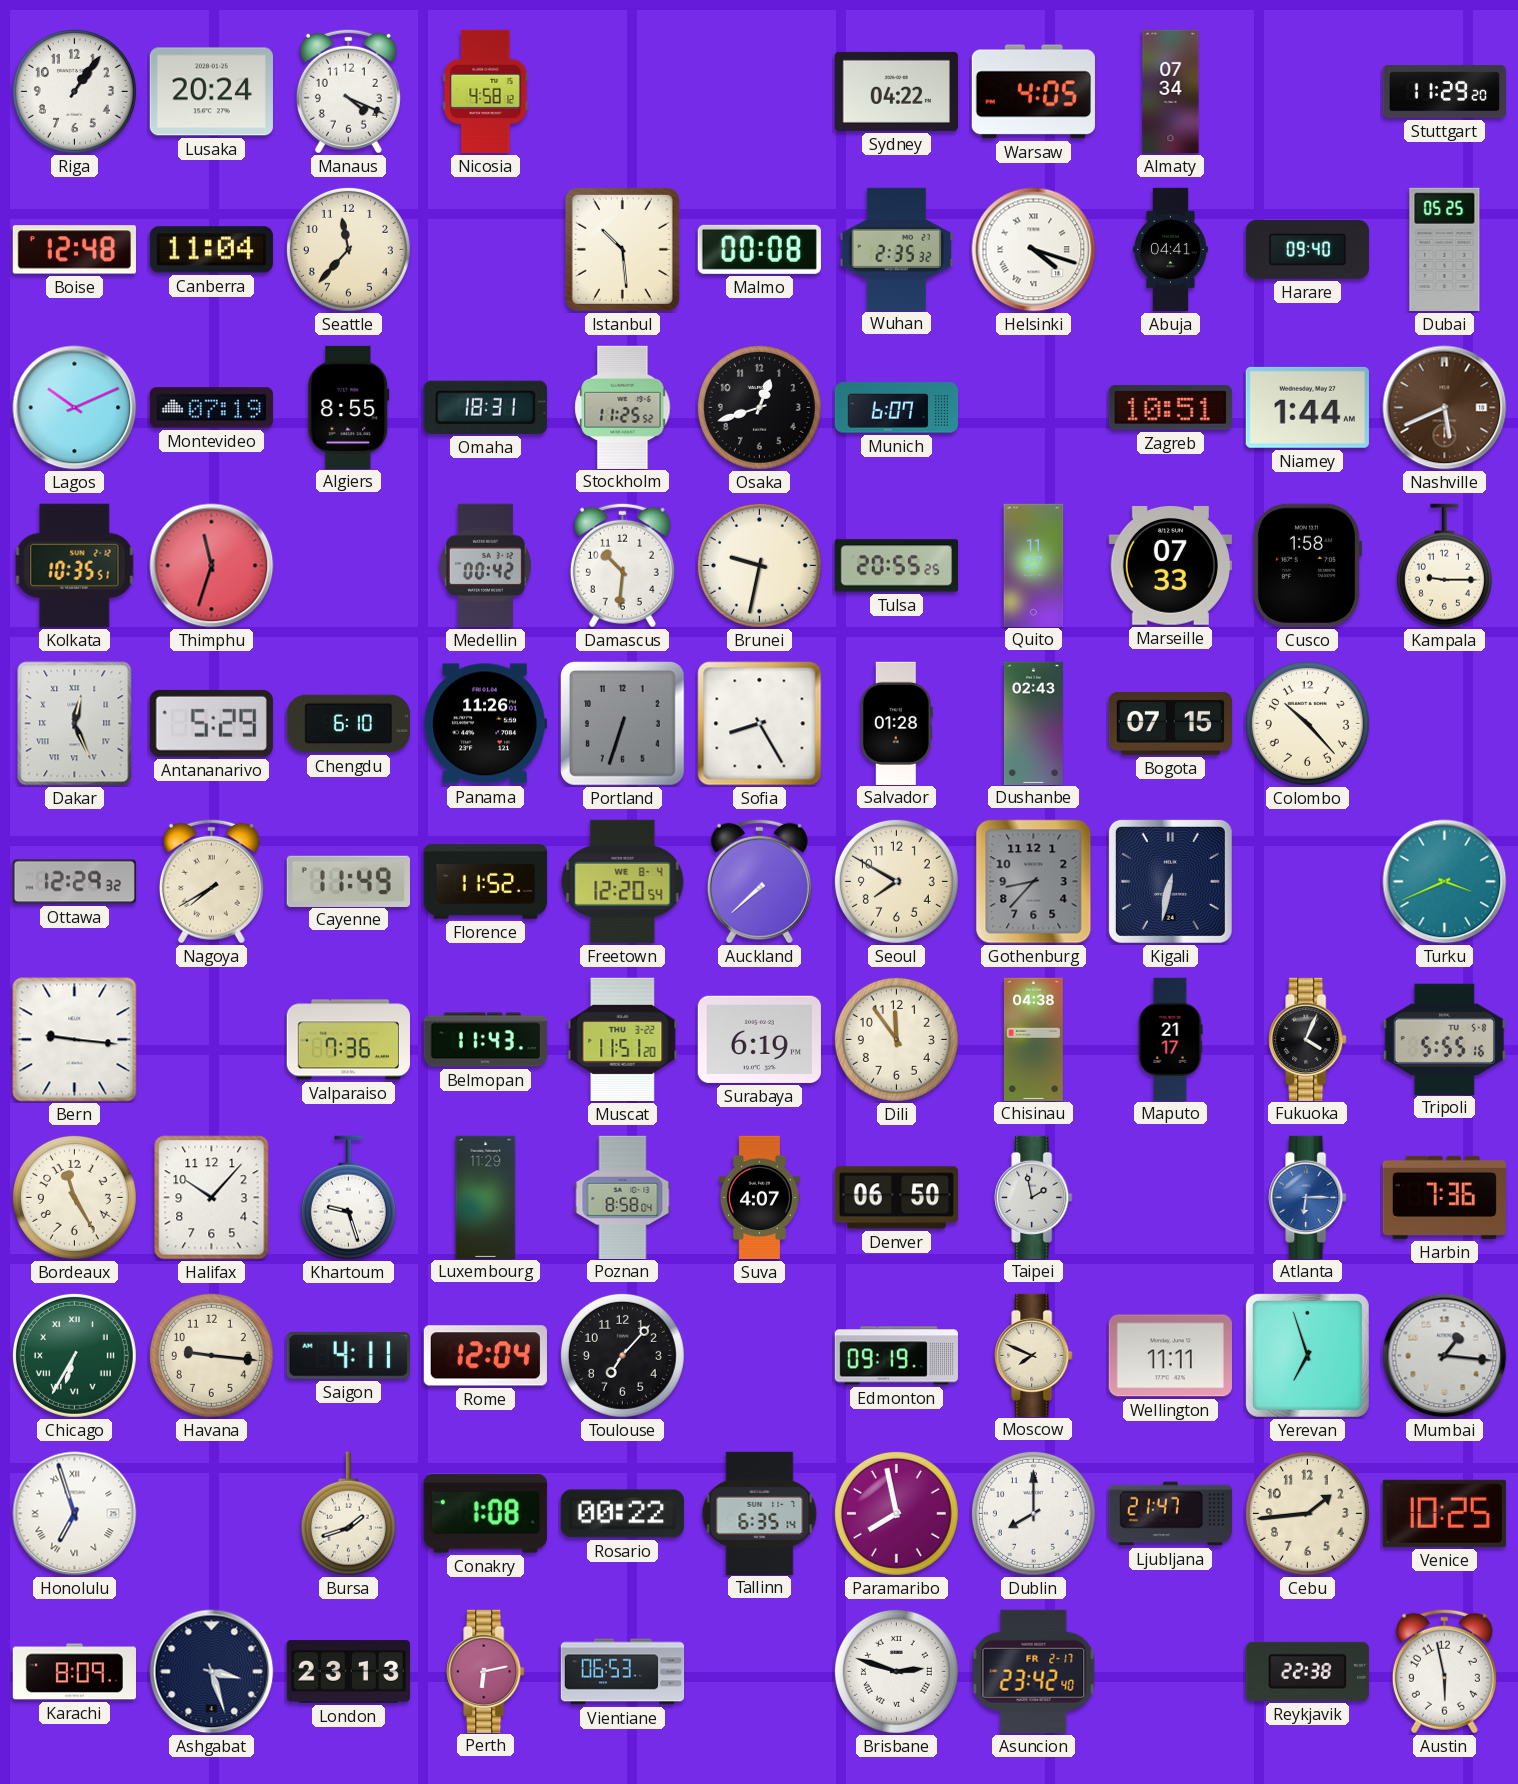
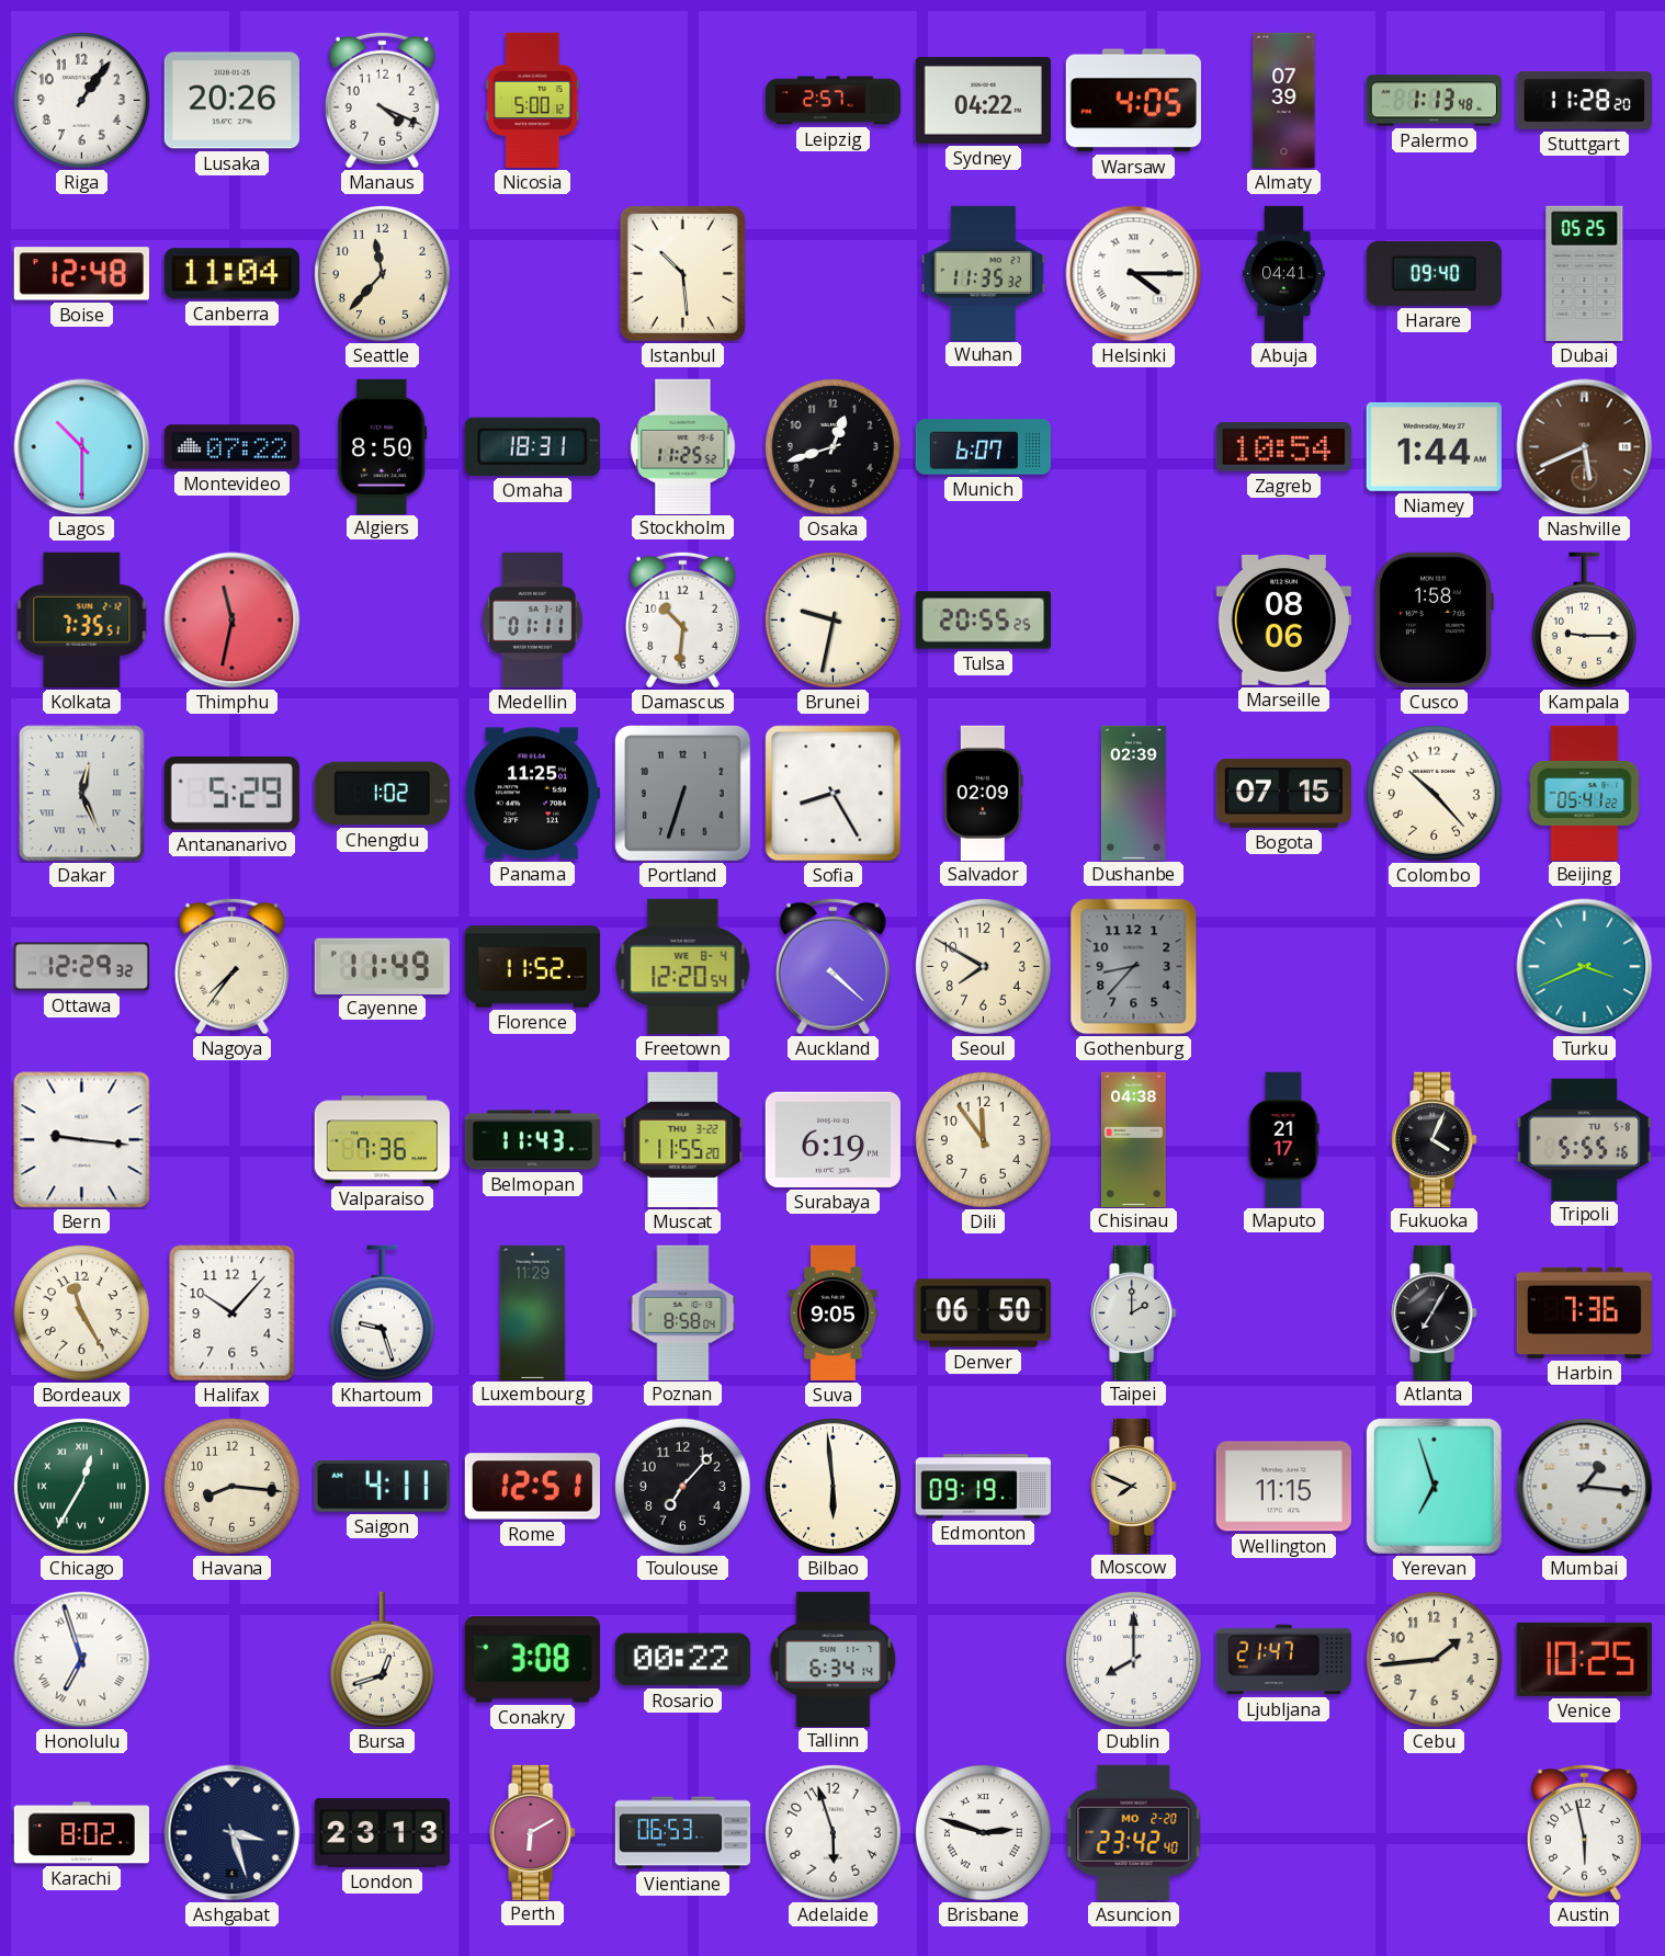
Lusaka: 20:24 -> 20:26
Nicosia: 4:58 -> 5:00
Leipzig: none -> 2:57
Almaty: 07:34 -> 07:39
Palermo: none -> 1:13
Stuttgart: 11:29 -> 11:28
Malmo: 00:08 -> none
Wuhan: 2:35 -> 11:35
Helsinki: 4:18 -> 4:15
Lagos: 10:11 -> 10:30
Montevideo: 07:19 -> 07:22
Algiers: 8:55 -> 8:50
Zagreb: 10:51 -> 10:54
Kolkata: 10:35 -> 7:35
Thimphu: 11:33 -> 11:32
Medellin: 00:42 -> 01:11
Quito: 11:27 -> none
Marseille: 07:33 -> 08:06
Chengdu: 6:10 -> 1:02
Panama: 11:26 -> 11:25
Salvador: 01:28 -> 02:09
Dushanbe: 02:43 -> 02:39
Beijing: none -> 05:41
Nagoya: 7:40 -> 7:36
Auckland: 7:38 -> 4:22
Kigali: 6:32 -> none
Muscat: 11:51 -> 11:55
Suva: 4:07 -> 9:05
Taipei: 1:58 -> 2:00
Atlanta: 6:15 -> 7:05
Atlanta dial: blue -> black
Chicago: 6:35 -> 12:35
Havana: 9:16 -> 8:16
Rome: 12:04 -> 12:51
Bilbao: none -> 5:59
Wellington: 11:11 -> 11:15
Bursa: 1:42 -> 12:42
Conakry: 1:08 -> 3:08
Tallinn: 6:35 -> 6:34
Paramaribo: 7:58 -> none
Karachi: 8:09 -> 8:02
Perth: 6:13 -> 6:10
Adelaide: none -> 5:57
Asuncion date: FR 2-17 -> MO 2-20
Reykjavik: 22:38 -> none
